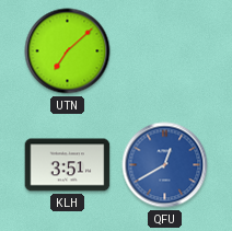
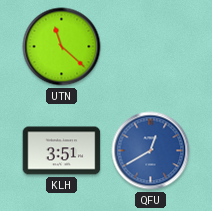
UTN: 7:08 -> 11:22
